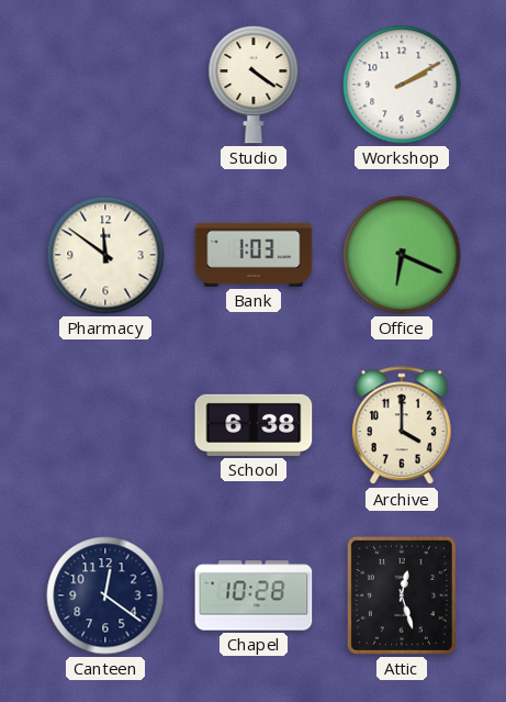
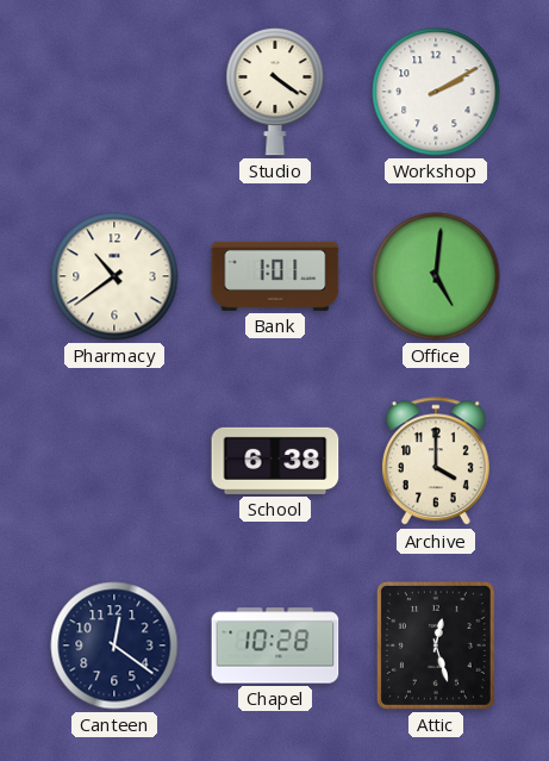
Pharmacy: 11:51 -> 10:39
Bank: 1:03 -> 1:01
Office: 6:19 -> 5:01
